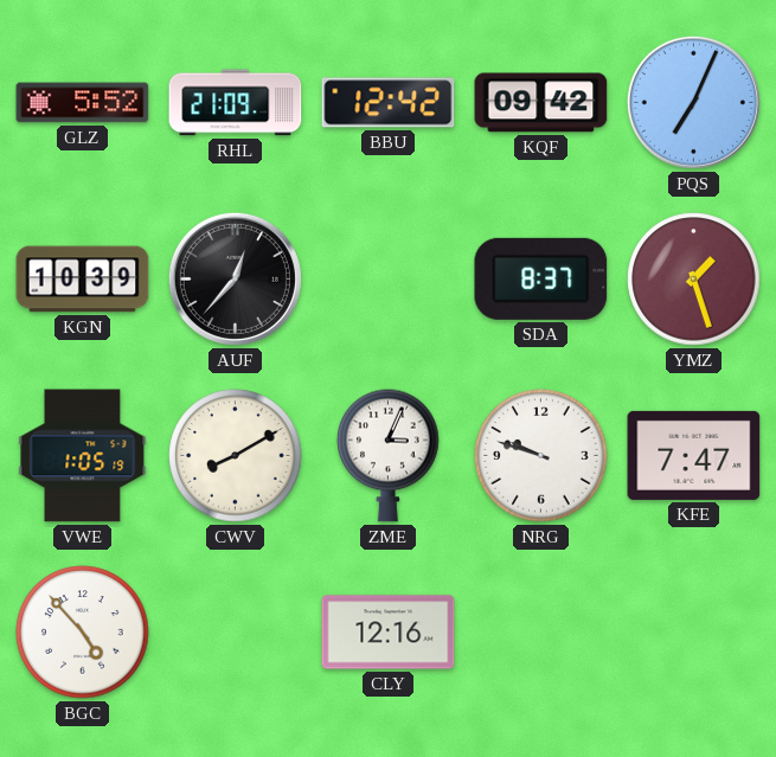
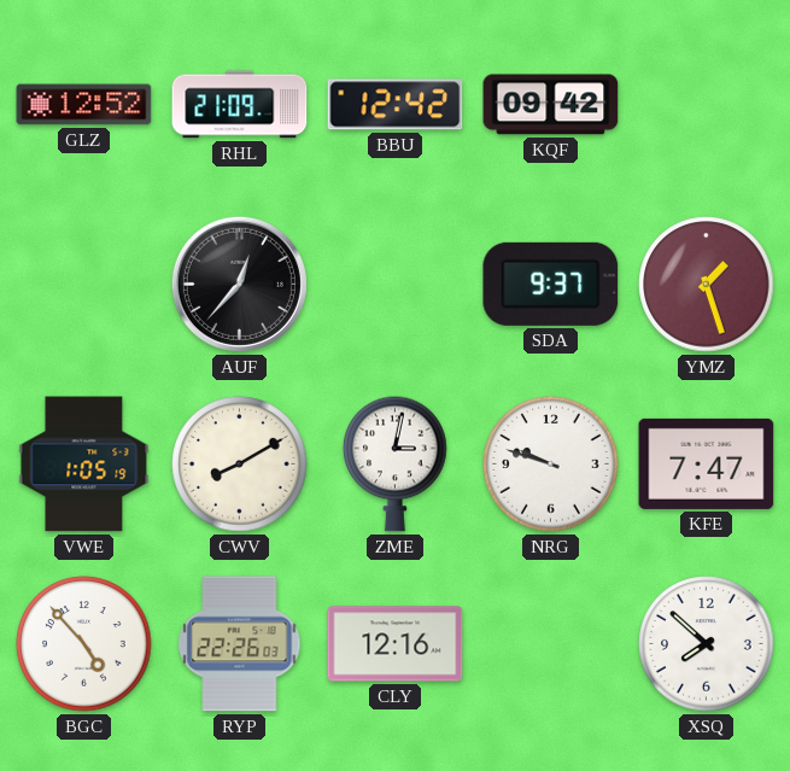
GLZ: 5:52 -> 12:52
PQS: 7:04 -> none
KGN: 10:39 -> none
SDA: 8:37 -> 9:37
ZME: 3:04 -> 3:02
RYP: none -> 22:26
XSQ: none -> 7:52
